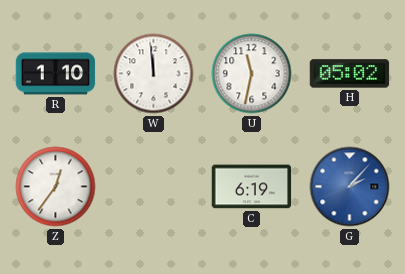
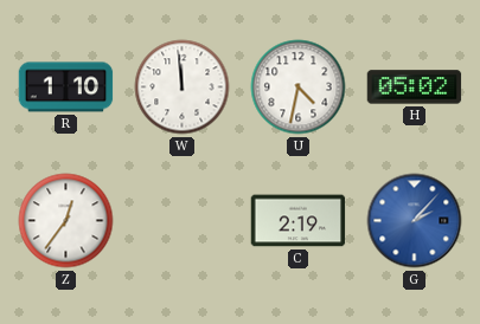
U: 11:32 -> 4:32
C: 6:19 -> 2:19
